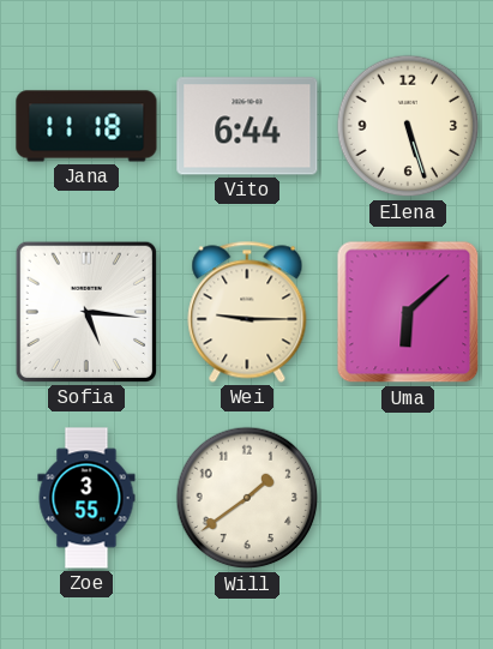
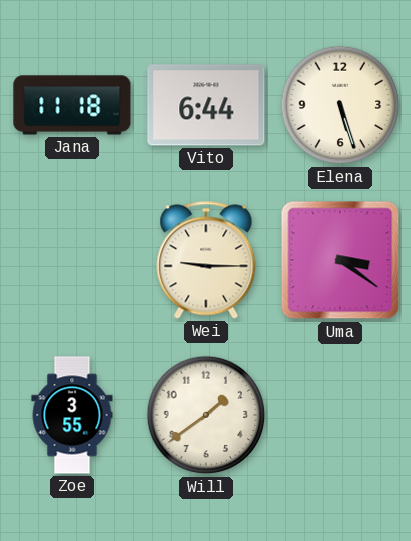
Sofia: 5:16 -> none
Uma: 6:08 -> 3:21
